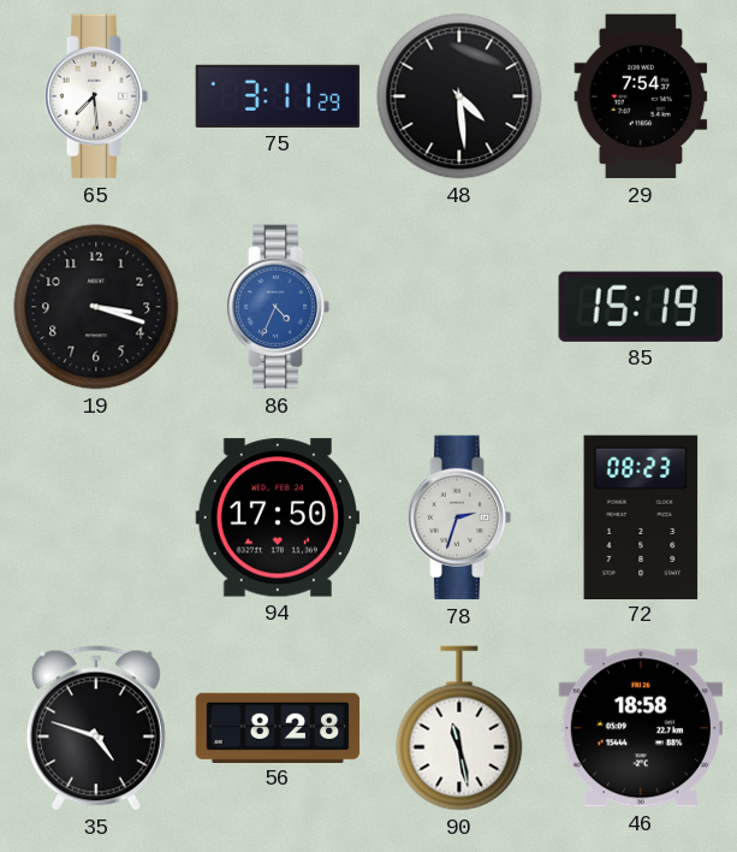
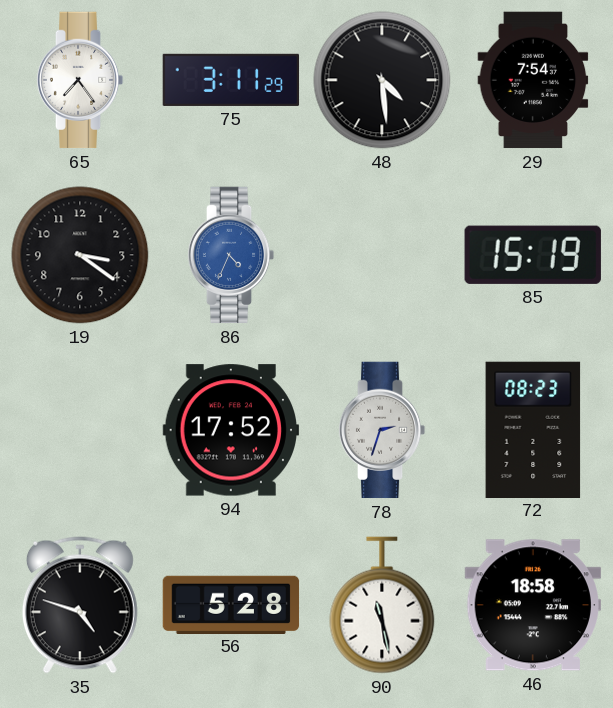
65: 7:29 -> 7:24
19: 3:18 -> 3:21
94: 17:50 -> 17:52
56: 8:28 -> 5:28
